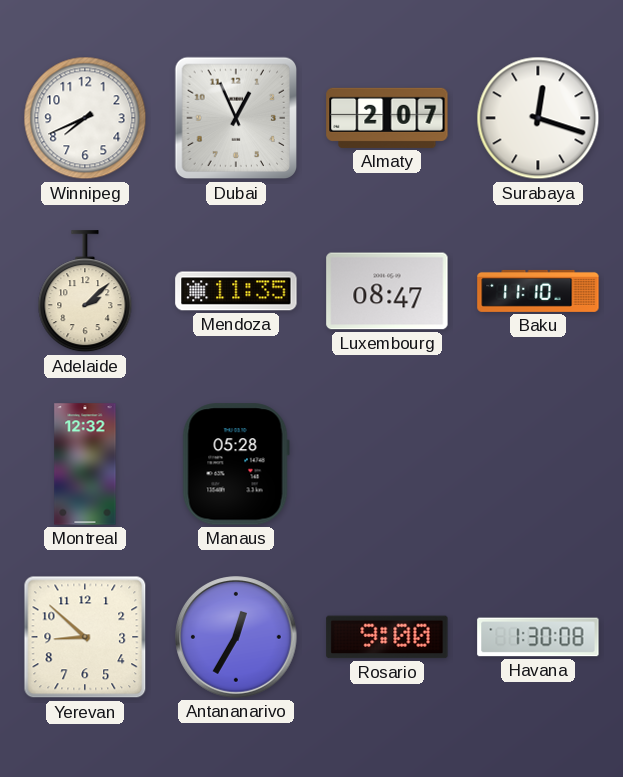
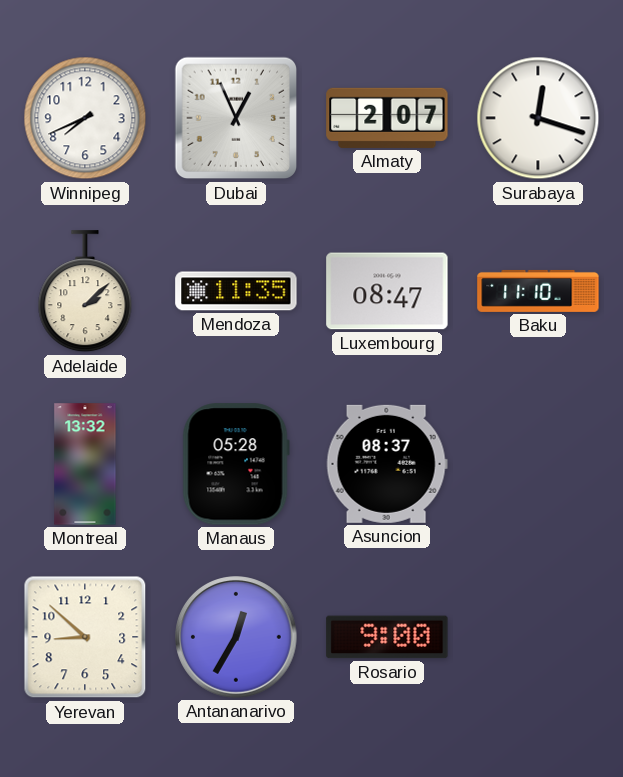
Montreal: 12:32 -> 13:32
Asuncion: none -> 08:37
Havana: 1:30 -> none
